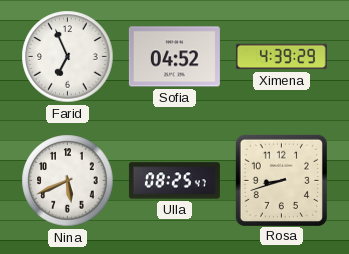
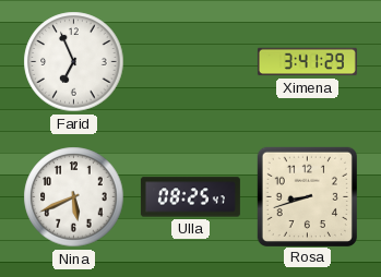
Sofia: 04:52 -> none
Ximena: 4:39 -> 3:41
